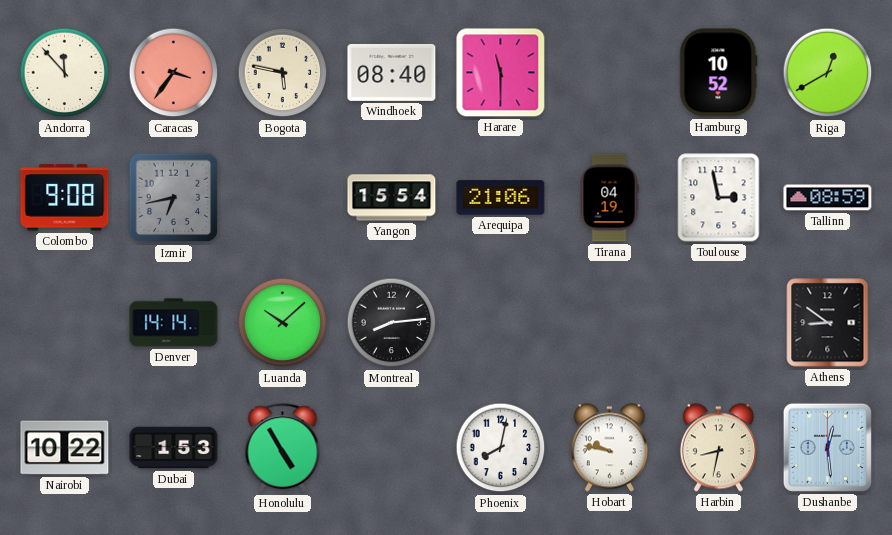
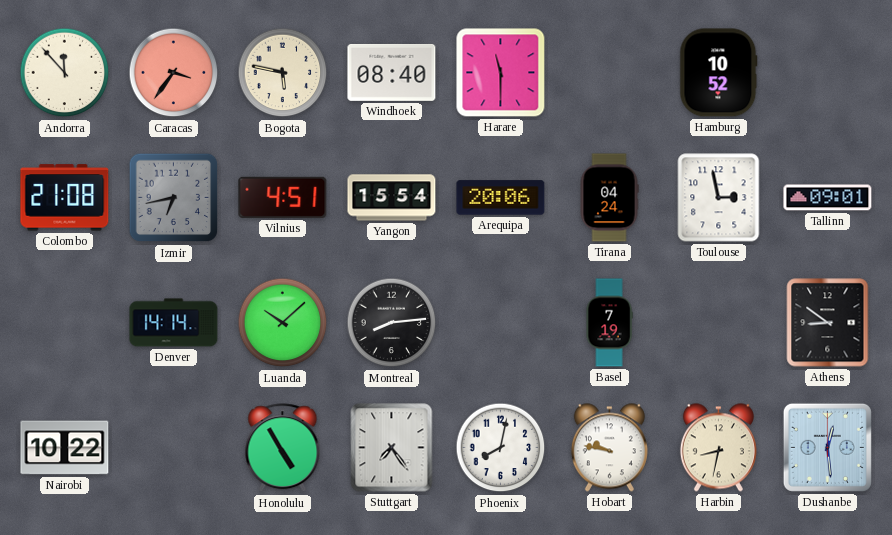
Riga: 12:40 -> none
Colombo: 9:08 -> 21:08
Vilnius: none -> 4:51
Arequipa: 21:06 -> 20:06
Tirana: 04:19 -> 04:24
Tallinn: 08:59 -> 09:01
Basel: none -> 7:19
Dubai: 1:53 -> none
Stuttgart: none -> 7:24
